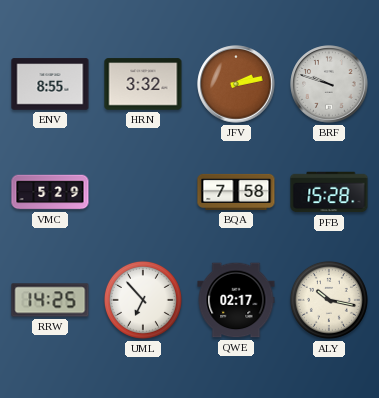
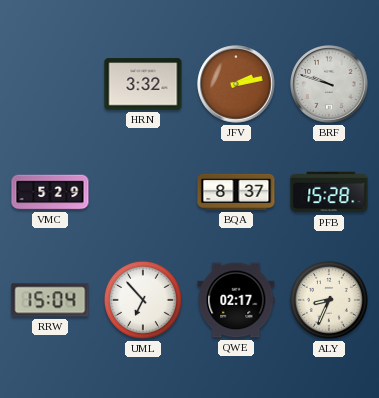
ENV: 8:55 -> none
BQA: 7:58 -> 8:37
RRW: 14:25 -> 15:04
ALY: 10:17 -> 8:34
